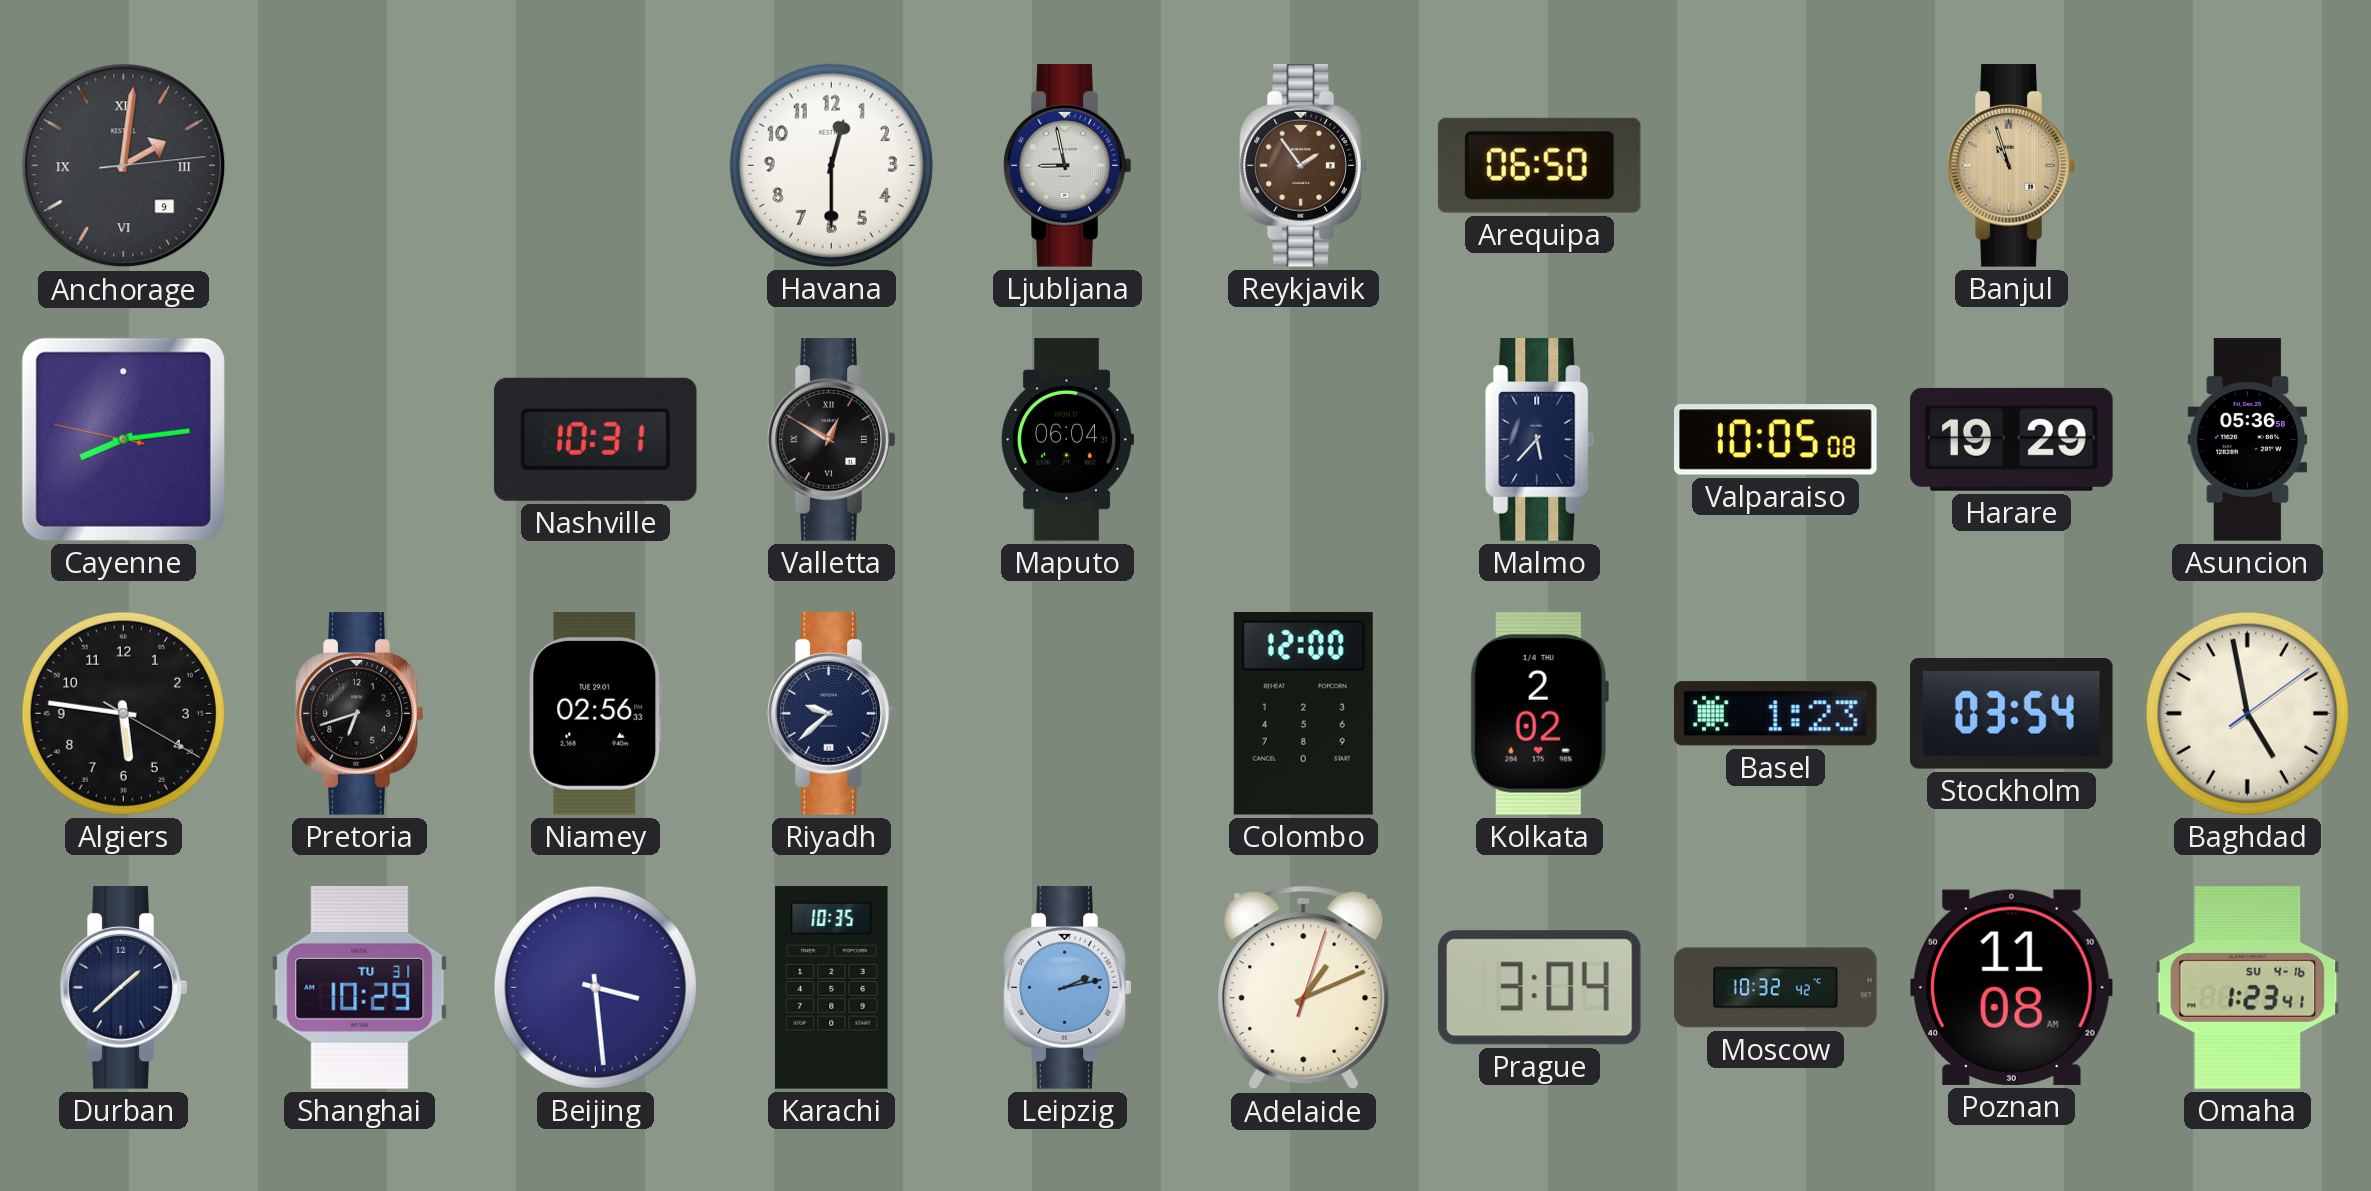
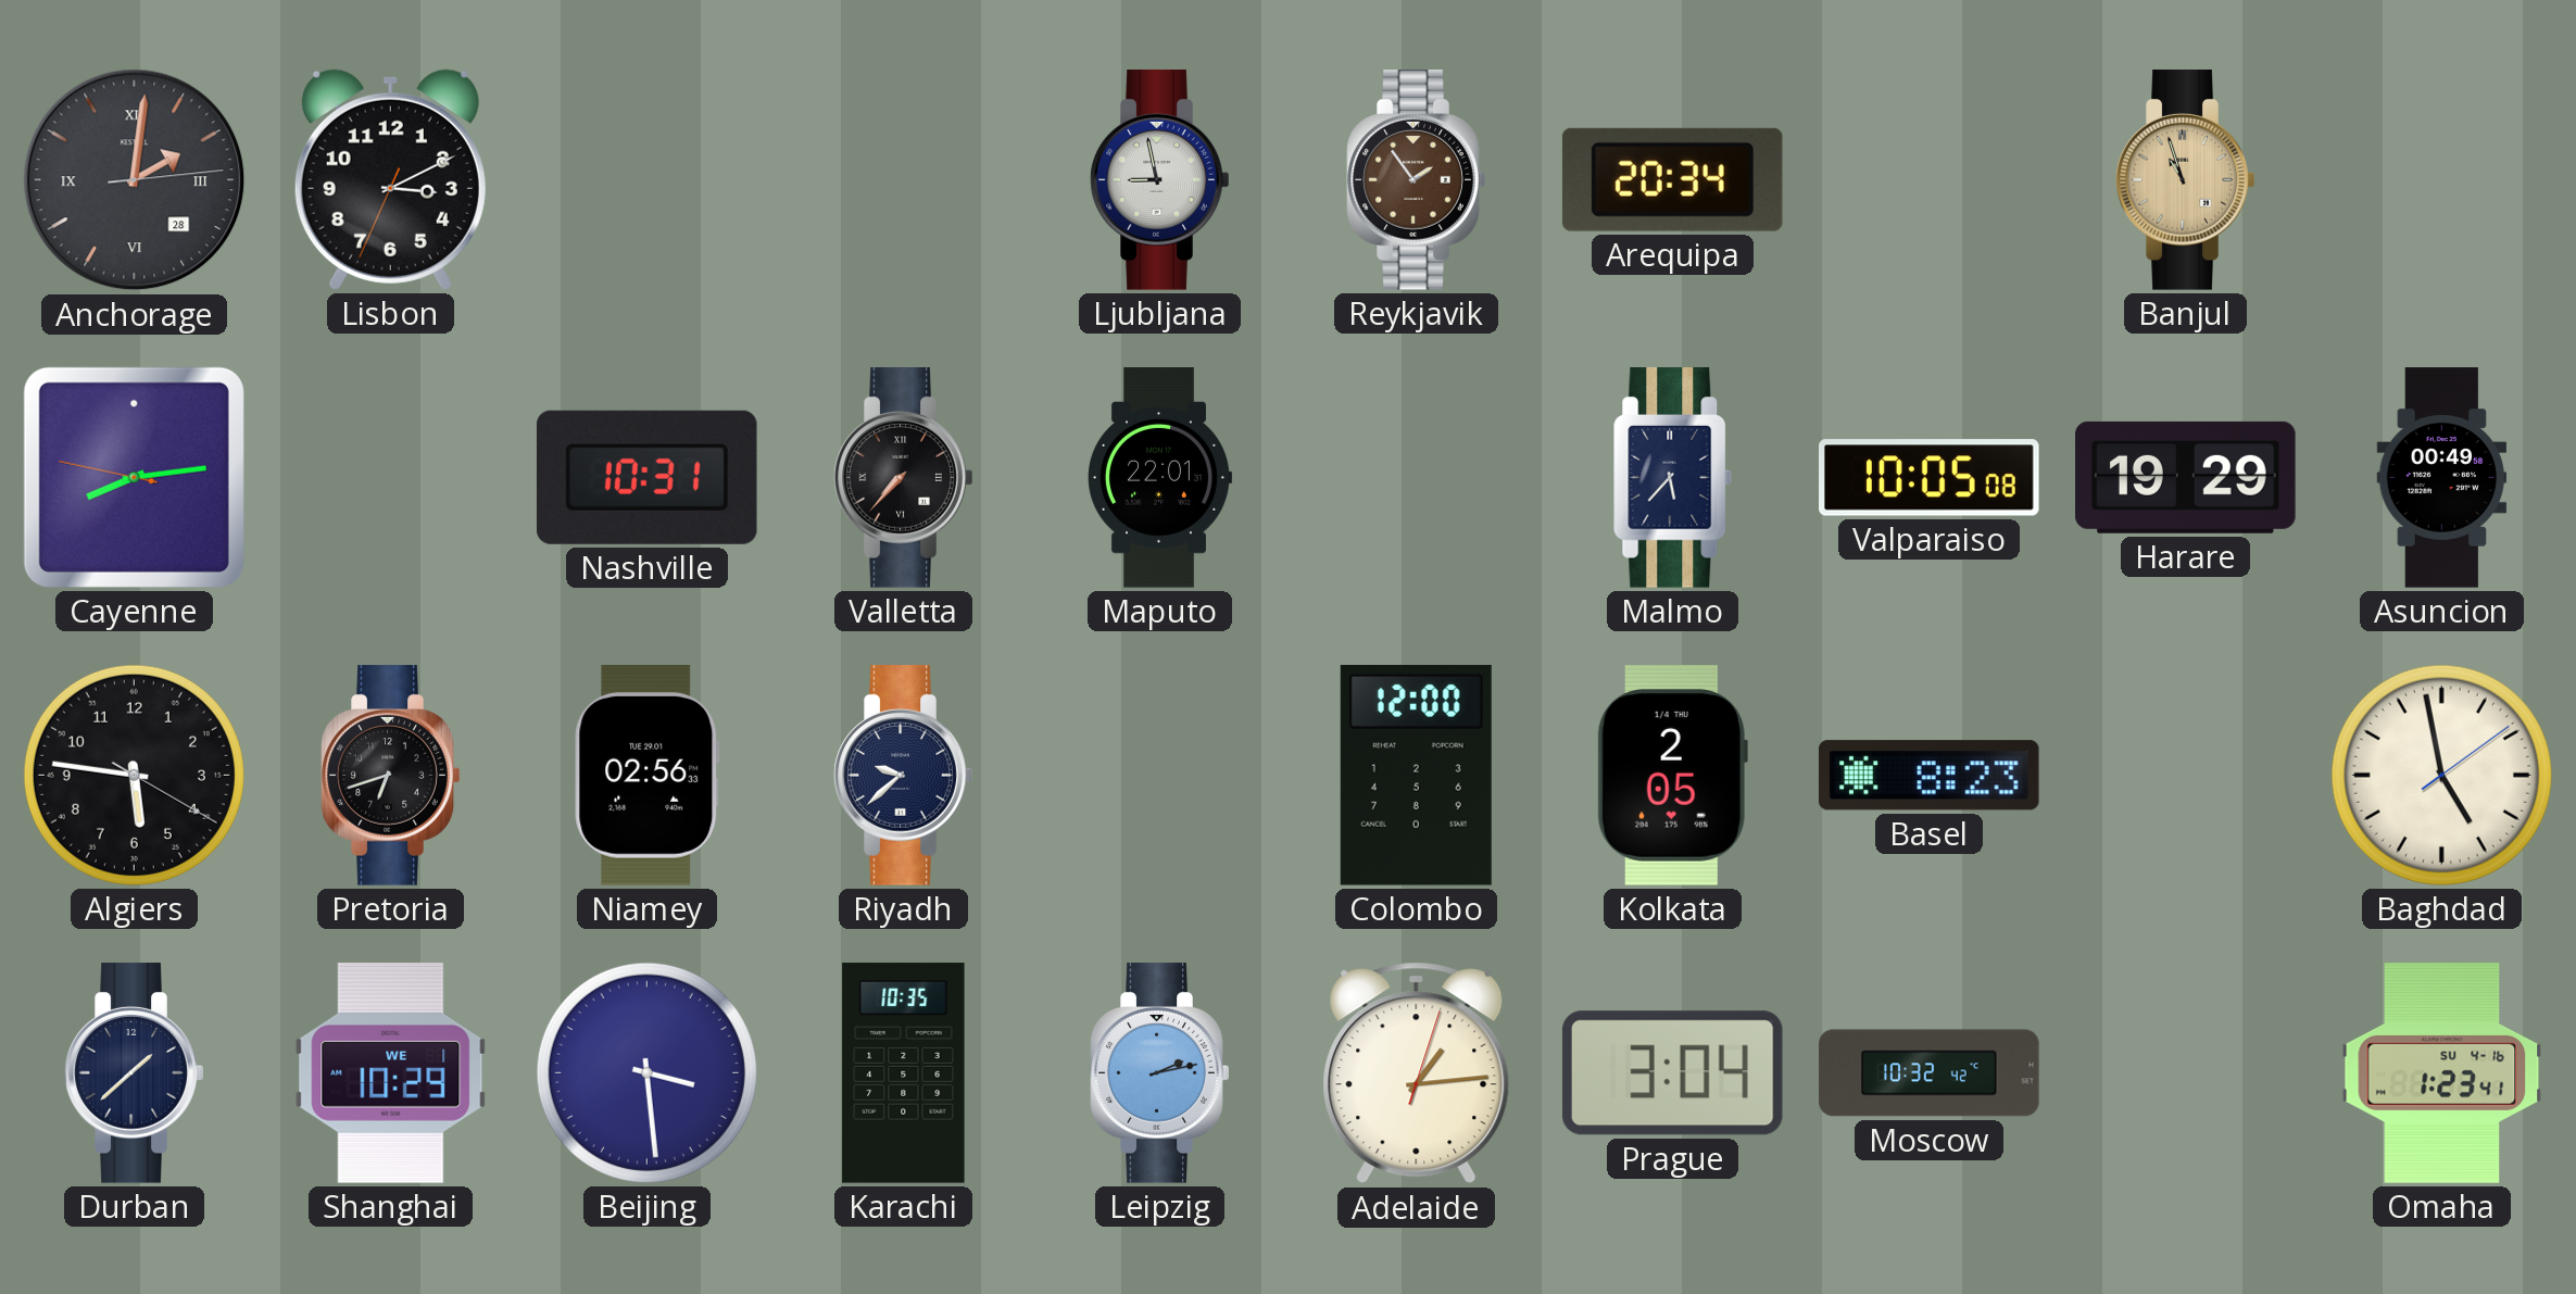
Anchorage date: 9 -> 28
Lisbon: none -> 3:10
Havana: 12:30 -> none
Arequipa: 06:50 -> 20:34
Valletta: 12:50 -> 7:37
Maputo: 06:04 -> 22:01
Asuncion: 05:36 -> 00:49
Kolkata: 2:02 -> 2:05
Basel: 1:23 -> 8:23
Stockholm: 03:54 -> none
Shanghai date: TU 31 -> WE 1
Adelaide: 1:11 -> 1:14
Poznan: 11:08 -> none
